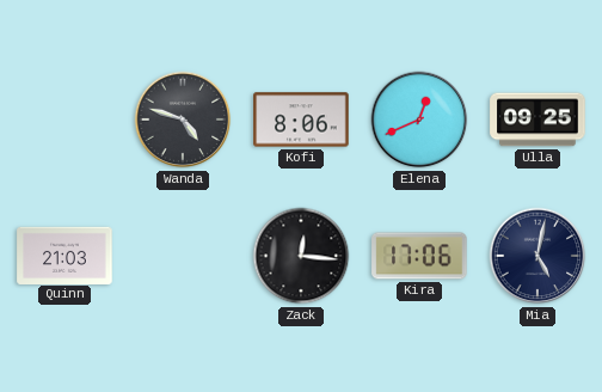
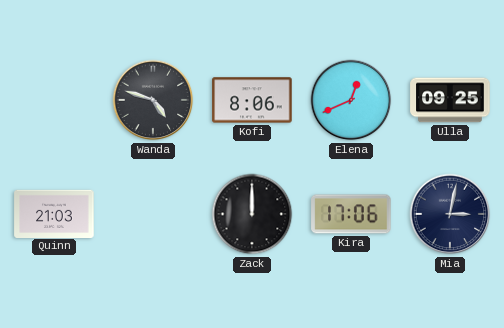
Zack: 12:16 -> 12:00
Mia: 5:02 -> 3:02
